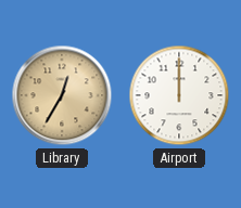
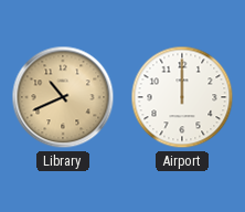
Library: 12:35 -> 10:41
